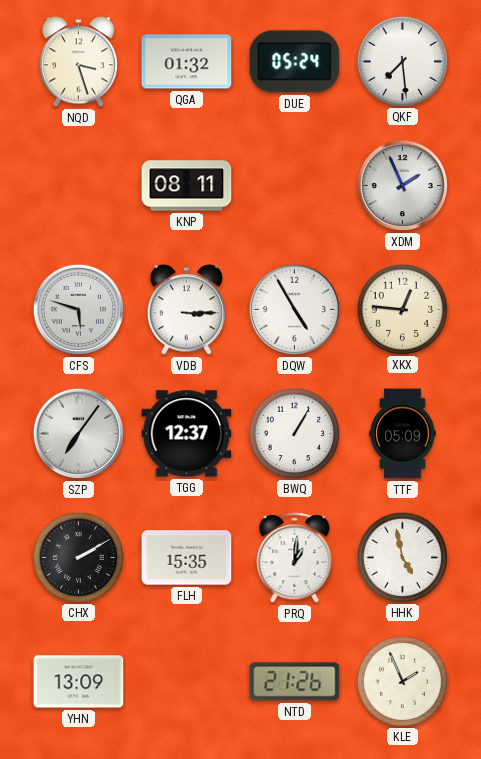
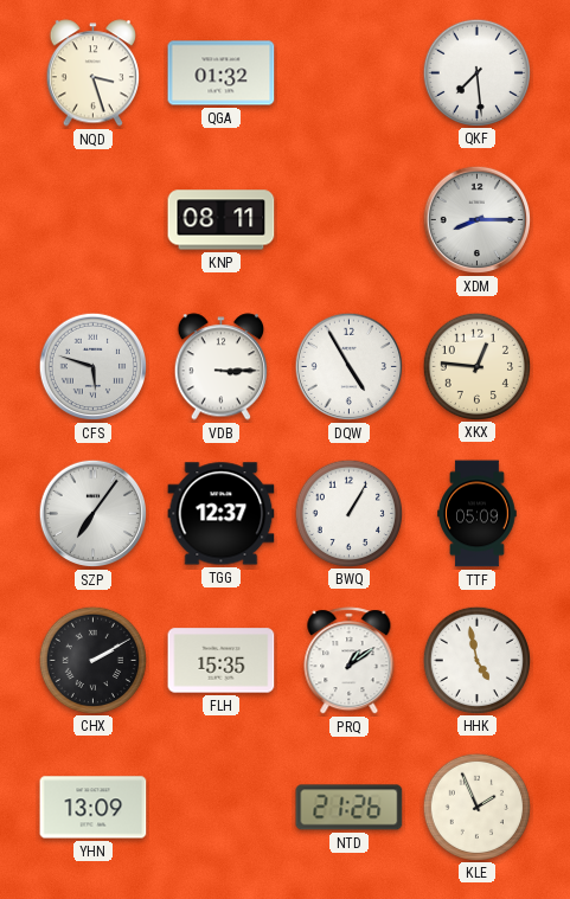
DUE: 05:24 -> none
XDM: 1:56 -> 8:15
PRQ: 1:01 -> 1:09
